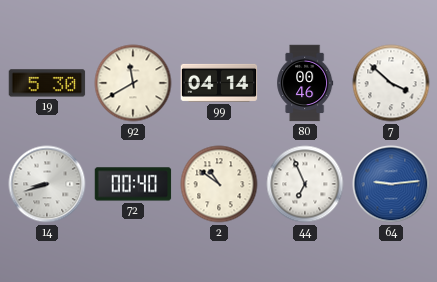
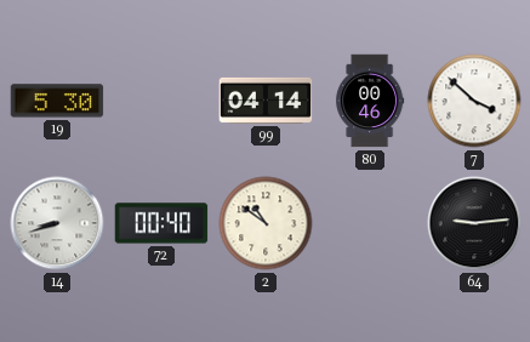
92: 11:40 -> none
44: 6:56 -> none
64 dial: blue -> black
